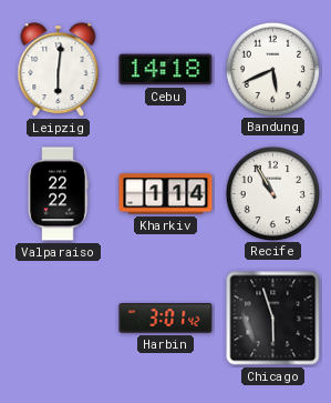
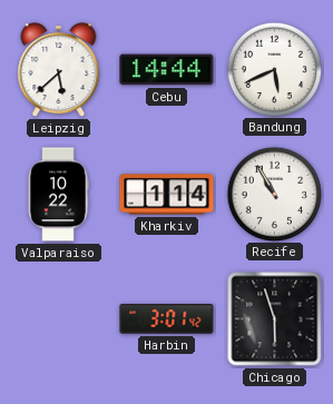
Leipzig: 6:01 -> 5:38
Cebu: 14:18 -> 14:44
Valparaiso: 22:22 -> 10:22
